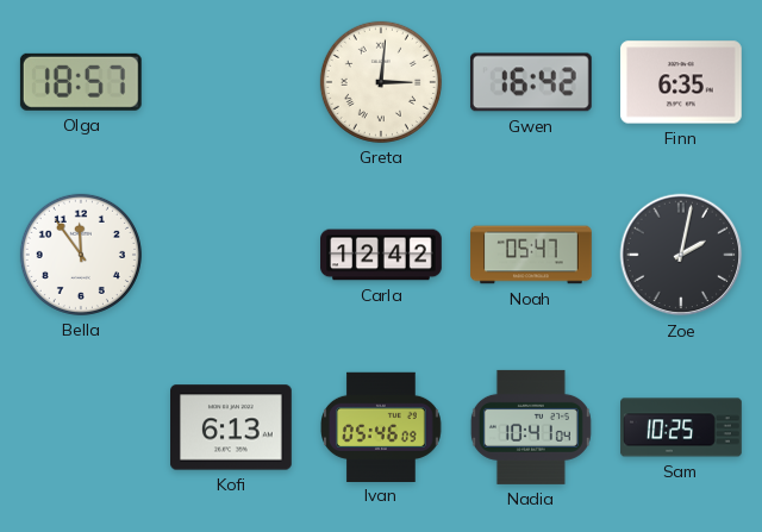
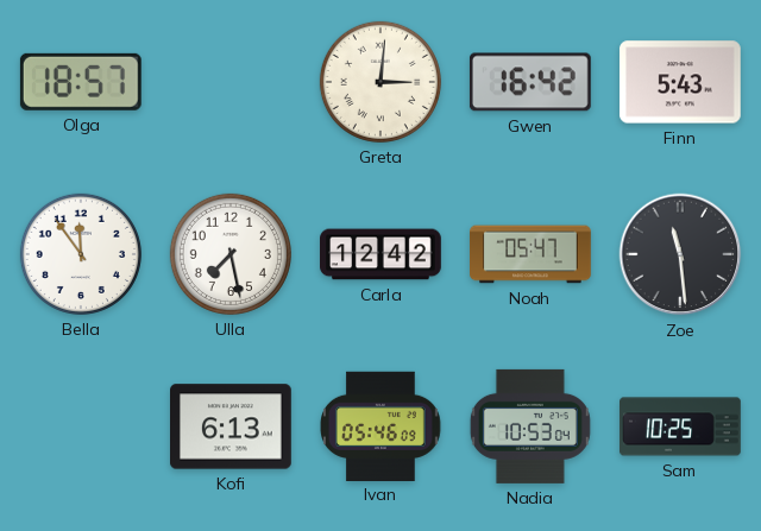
Finn: 6:35 -> 5:43
Ulla: none -> 7:28
Zoe: 2:02 -> 11:29
Nadia: 10:41 -> 10:53
